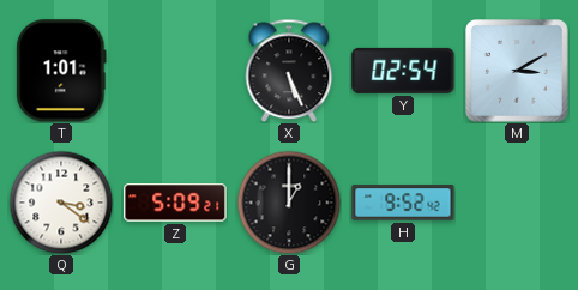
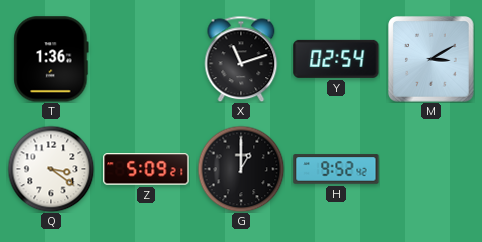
T: 1:01 -> 1:36
X: 5:26 -> 11:12
